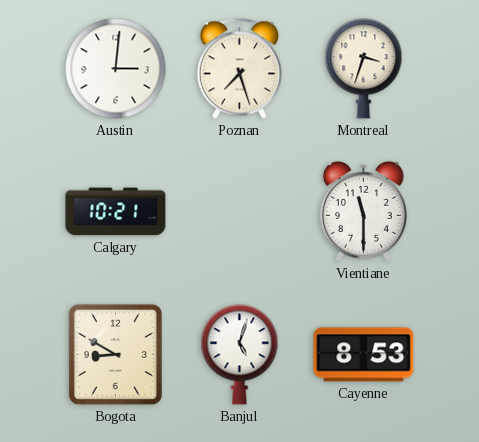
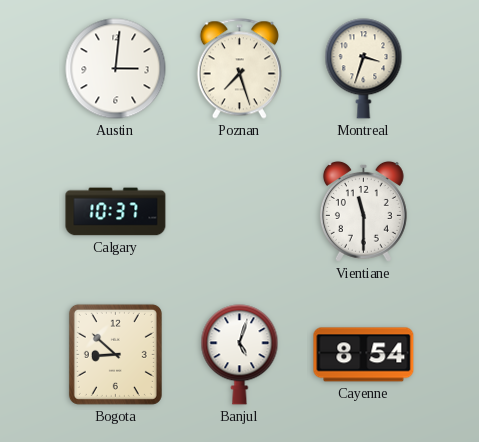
Calgary: 10:21 -> 10:37
Bogota: 8:50 -> 8:52
Cayenne: 8:53 -> 8:54
